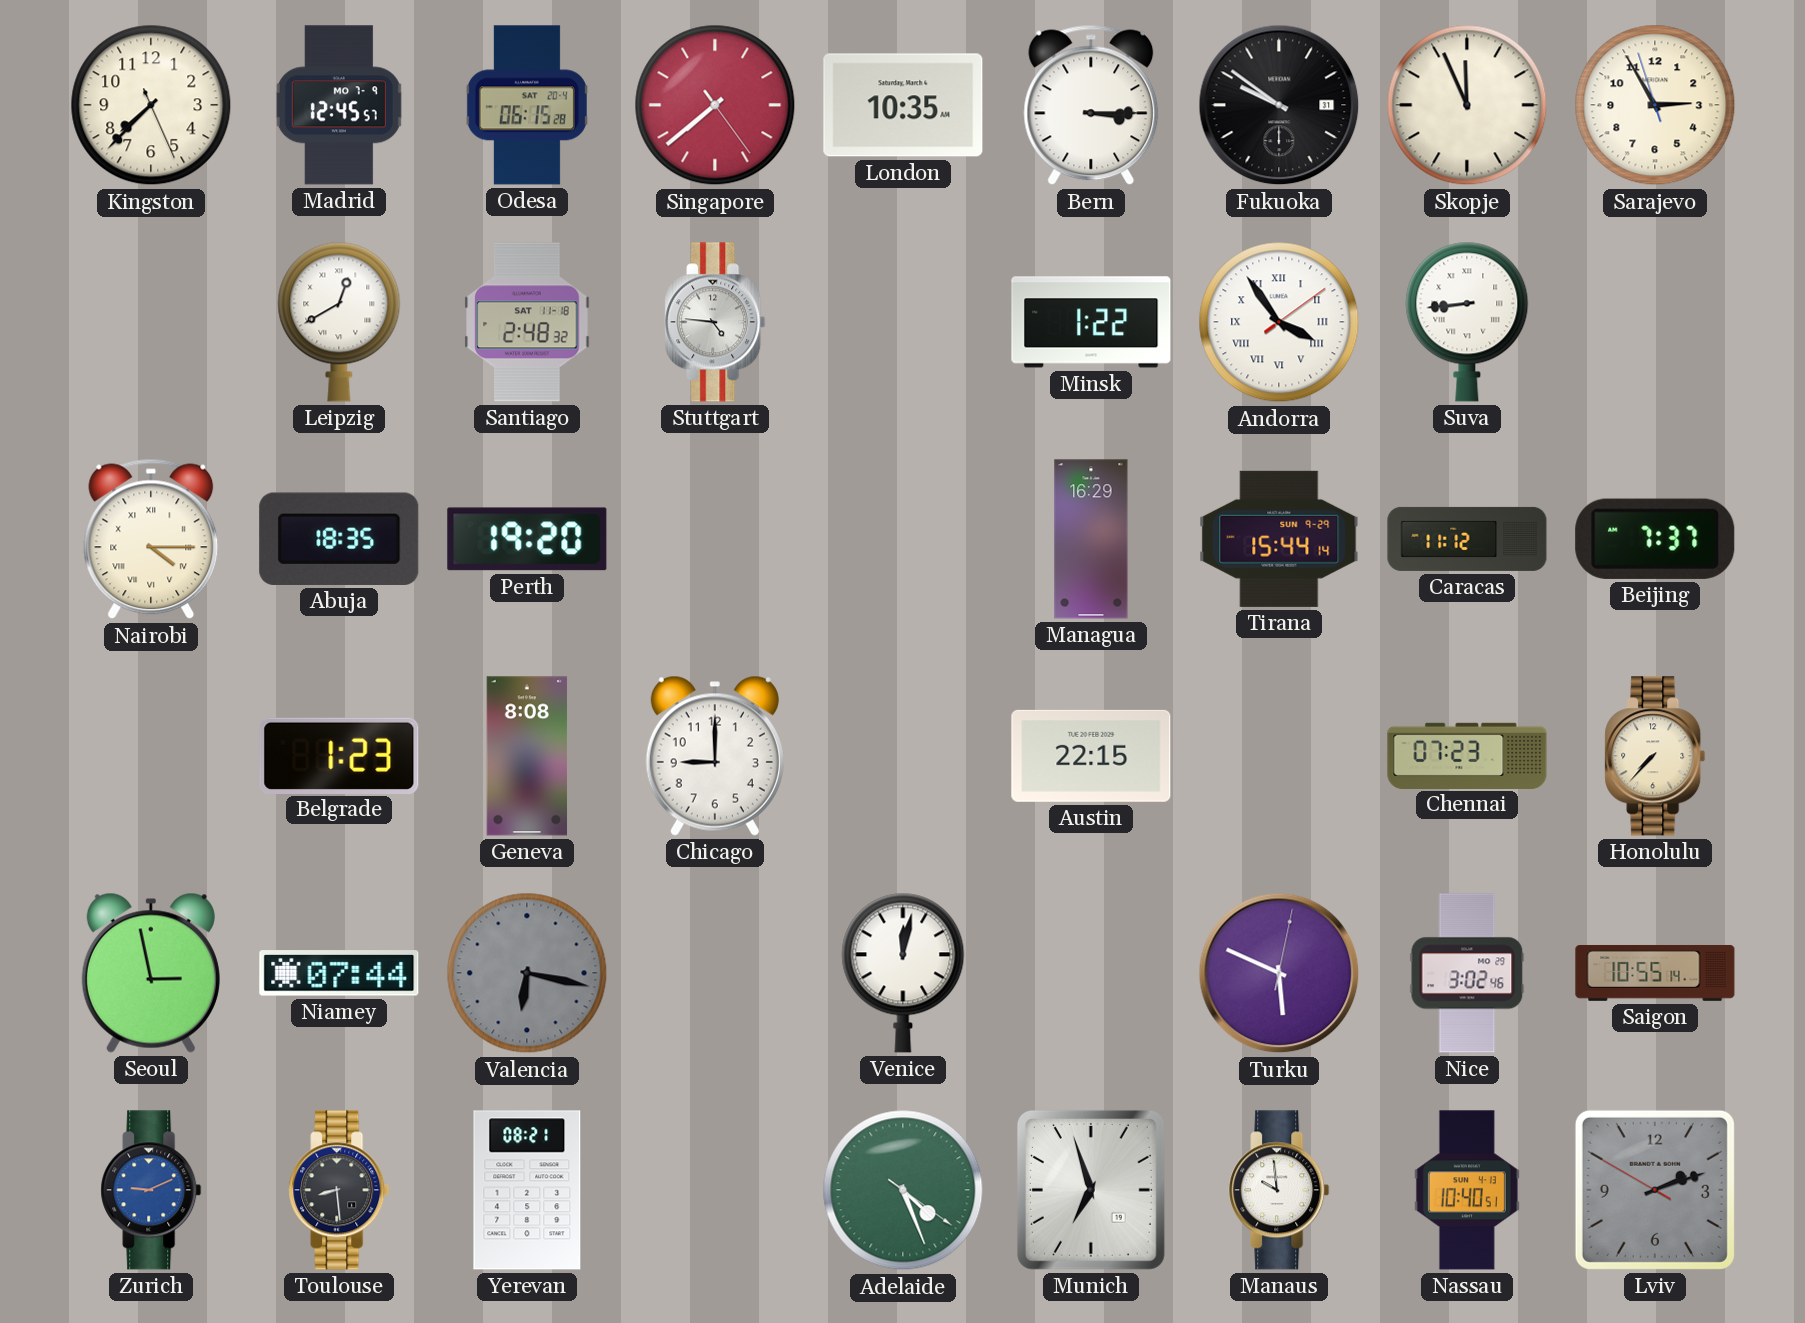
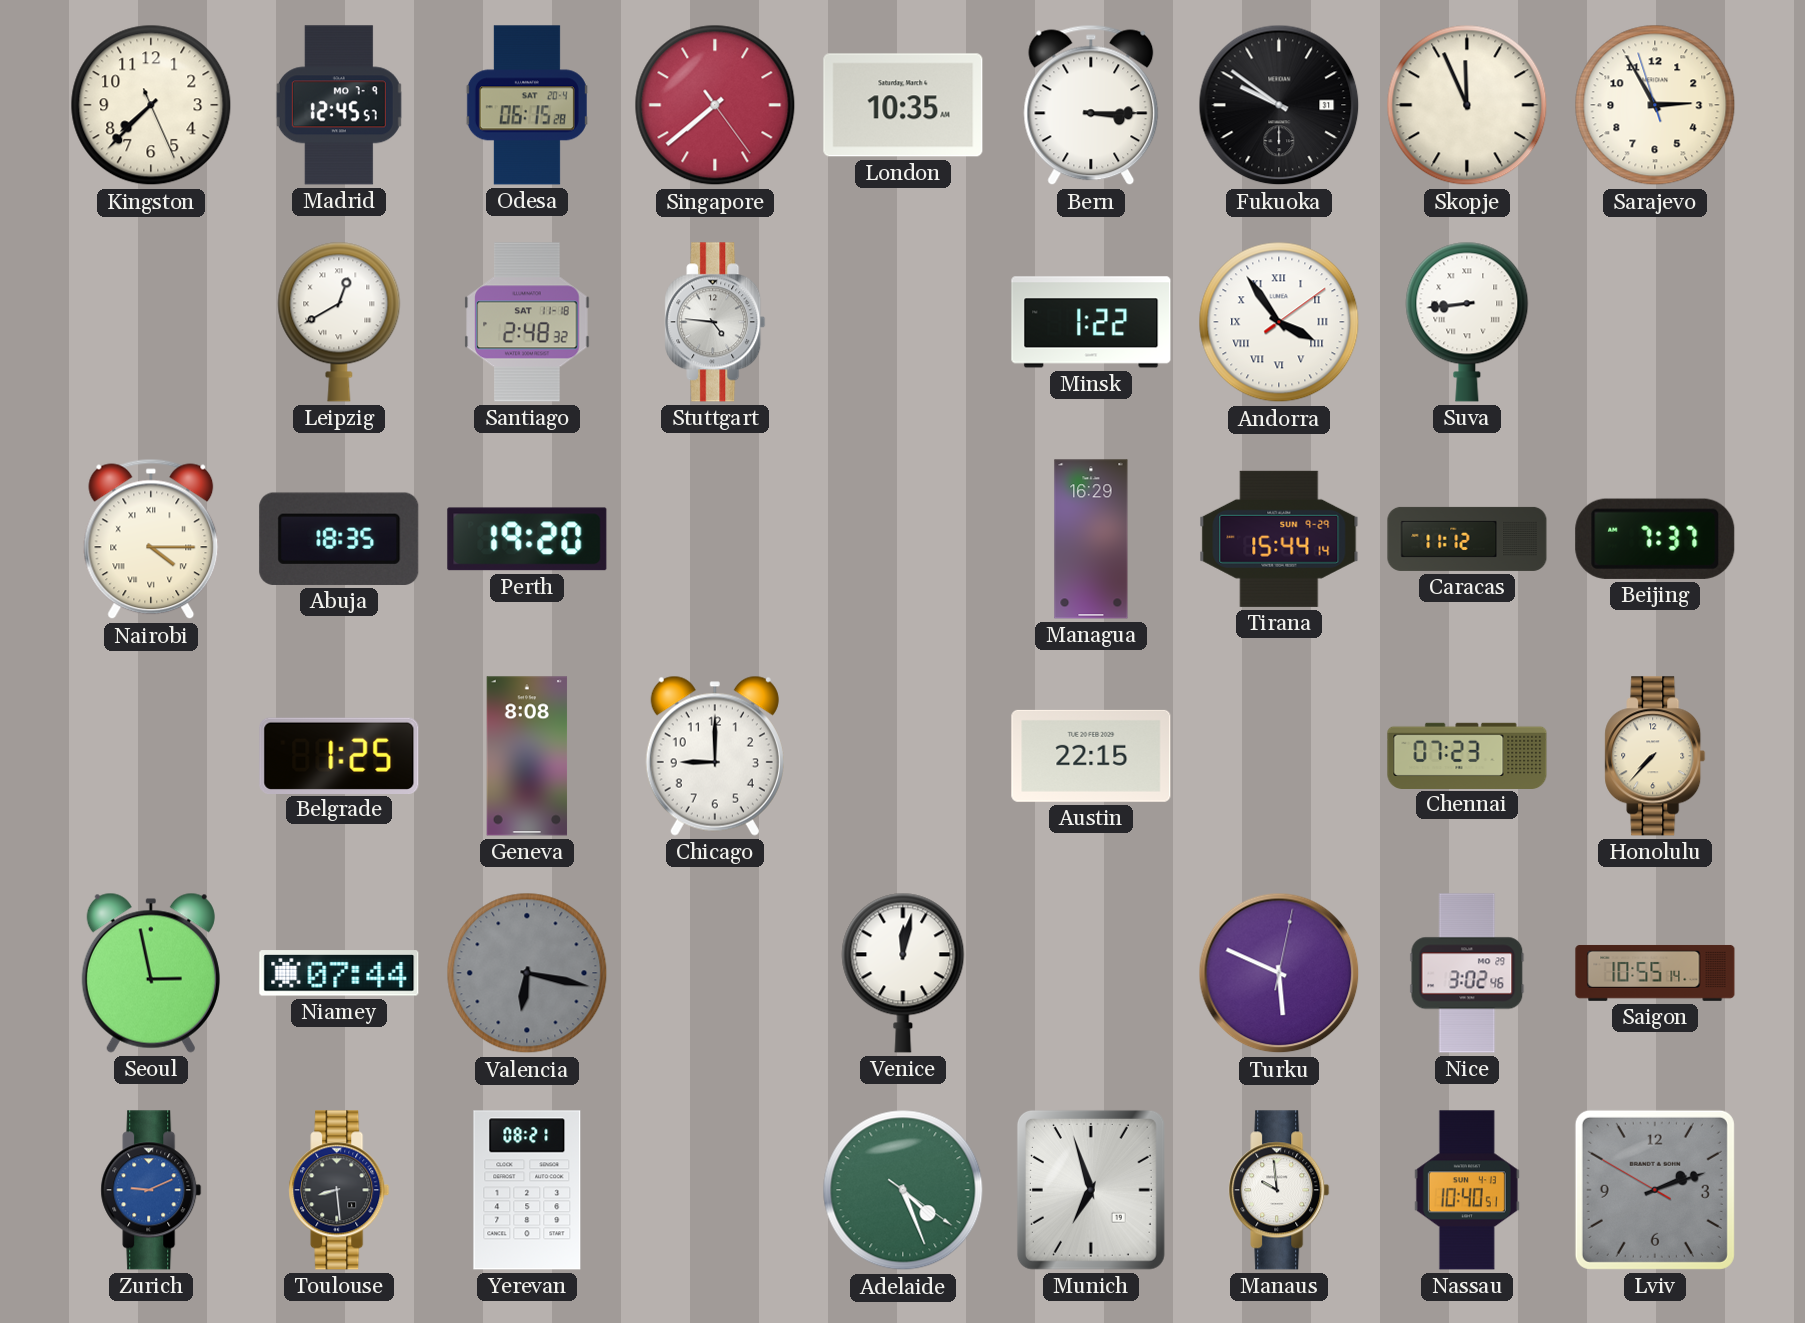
Belgrade: 1:23 -> 1:25
